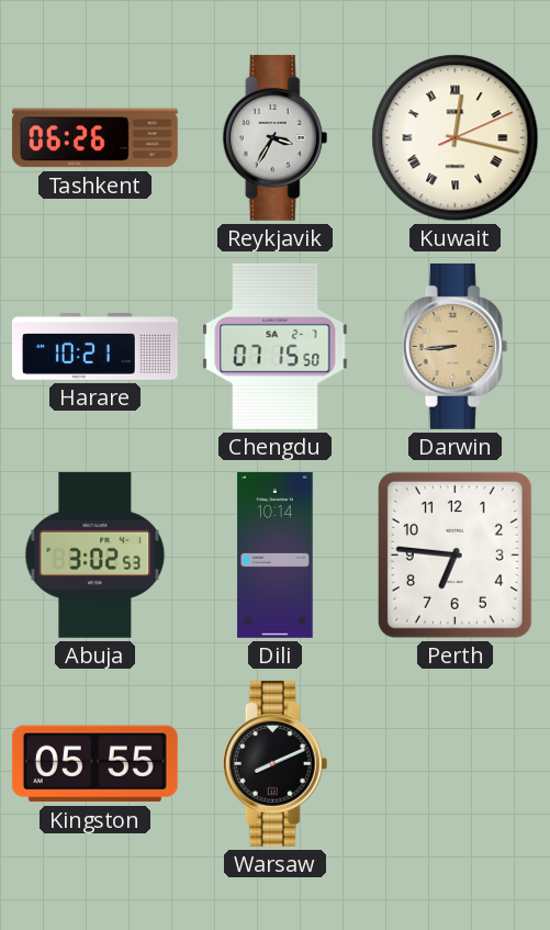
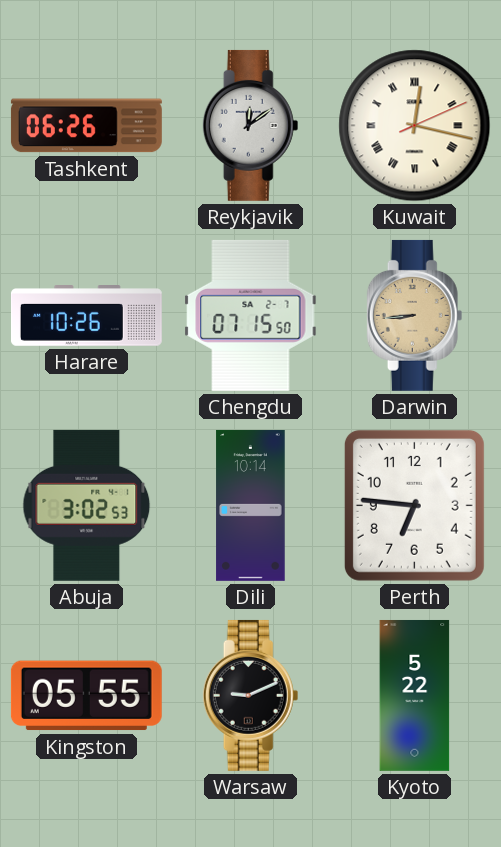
Reykjavik: 3:35 -> 12:09
Harare: 10:21 -> 10:26
Warsaw: 8:11 -> 9:11
Kyoto: none -> 5:22
